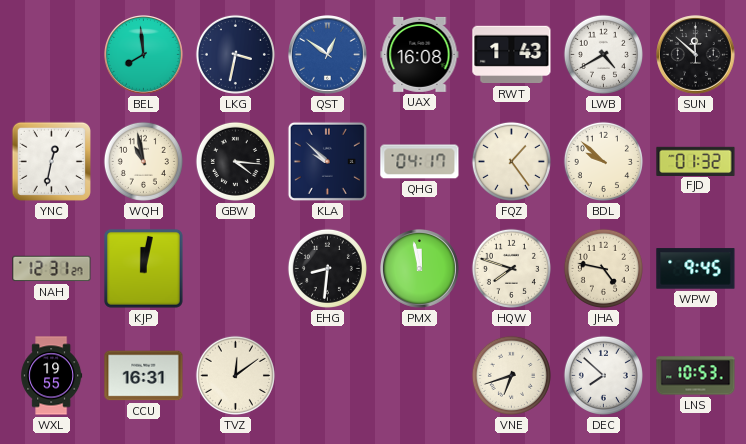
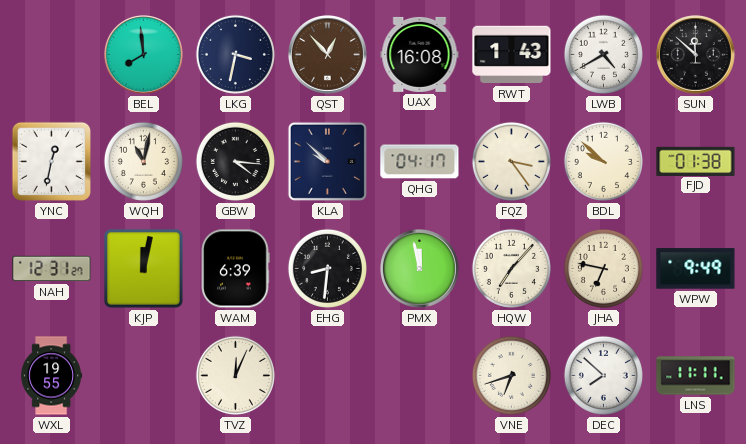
QST: 12:51 -> 12:53
QST dial: blue -> brown
WQH: 10:58 -> 11:02
FQZ: 1:24 -> 3:24
FJD: 01:32 -> 01:38
WAM: none -> 6:39
HQW: 7:48 -> 7:07
JHA: 4:47 -> 6:47
WPW: 9:45 -> 9:49
CCU: 16:31 -> none
TVZ: 12:09 -> 12:04
LNS: 10:53 -> 11:11
